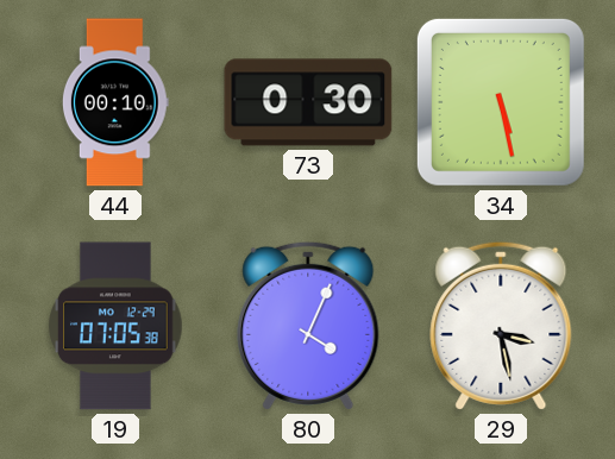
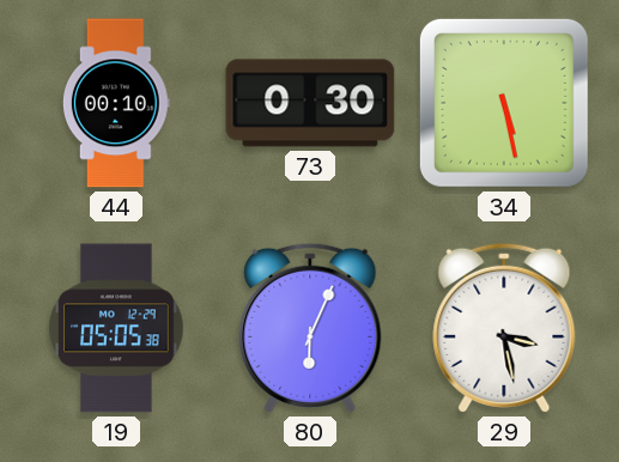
19: 07:05 -> 05:05
80: 4:04 -> 6:04
